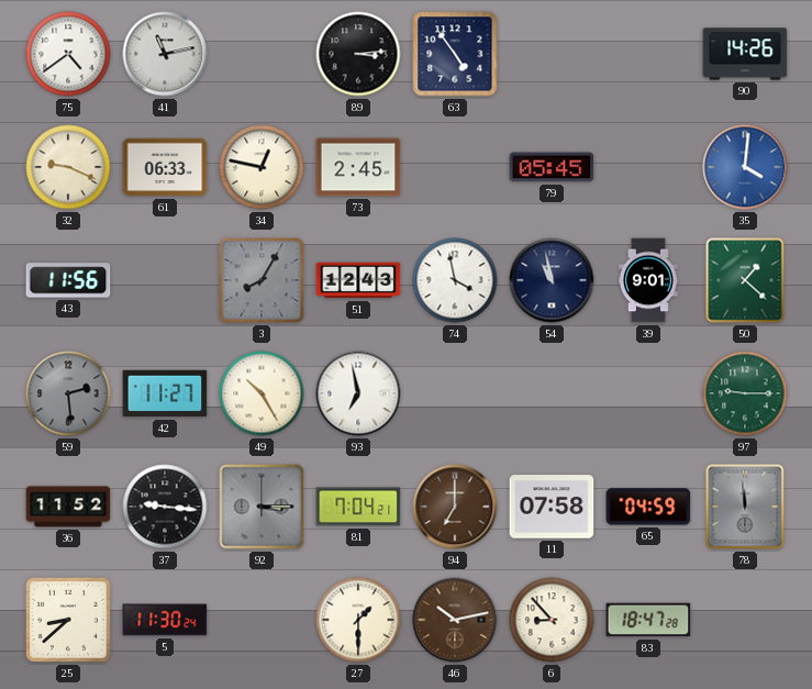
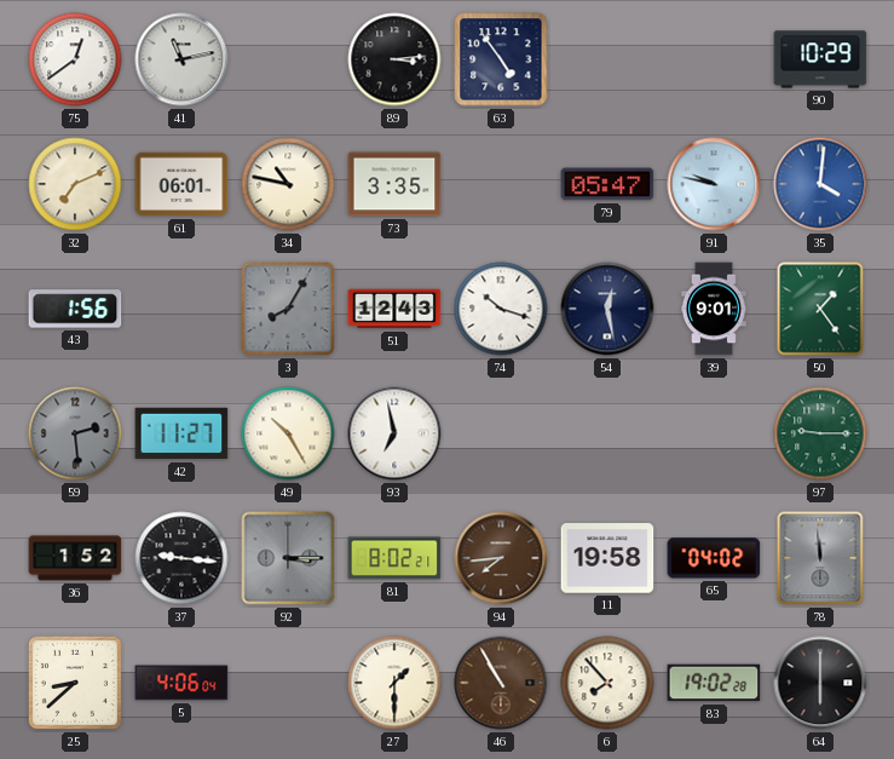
75: 4:39 -> 12:39
90: 14:26 -> 10:29
32: 9:19 -> 7:11
61: 06:33 -> 06:01
34: 12:47 -> 10:47
73: 2:45 -> 3:35
79: 05:45 -> 05:47
91: none -> 9:47
43: 11:56 -> 1:56
74: 3:58 -> 10:18
54: 10:58 -> 12:28
50: 1:22 -> 1:24
36: 11:52 -> 1:52
81: 7:04 -> 8:02
94: 7:00 -> 7:44
11: 07:58 -> 19:58
65: 04:59 -> 04:02
5: 11:30 -> 4:06
46: 10:13 -> 10:55
6: 8:53 -> 7:53
83: 18:47 -> 19:02
64: none -> 6:00
